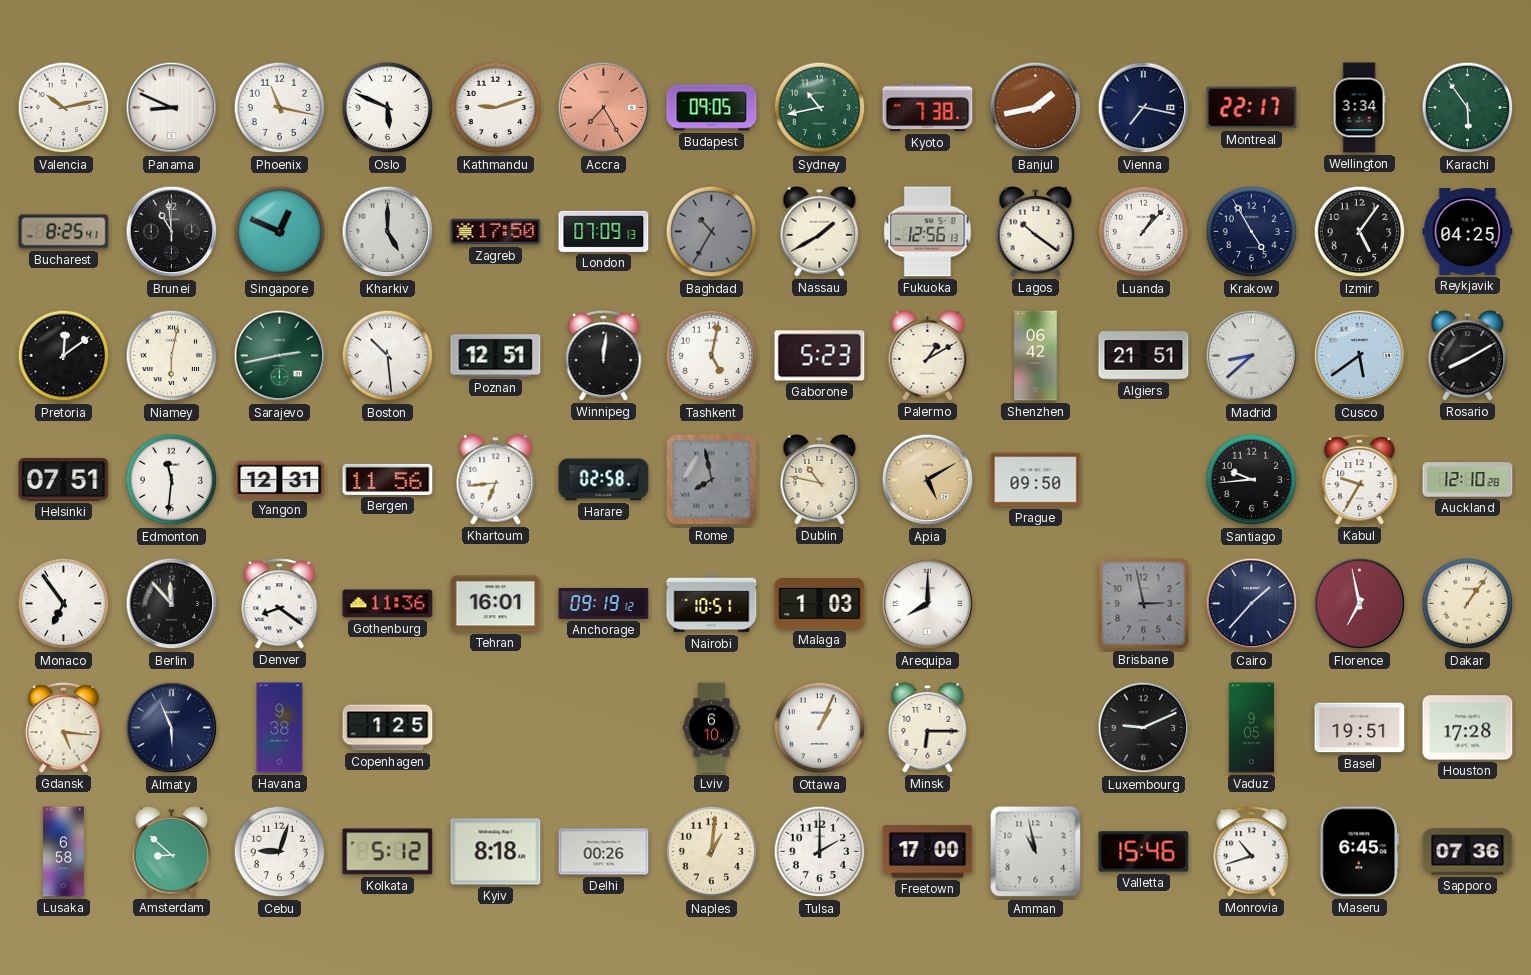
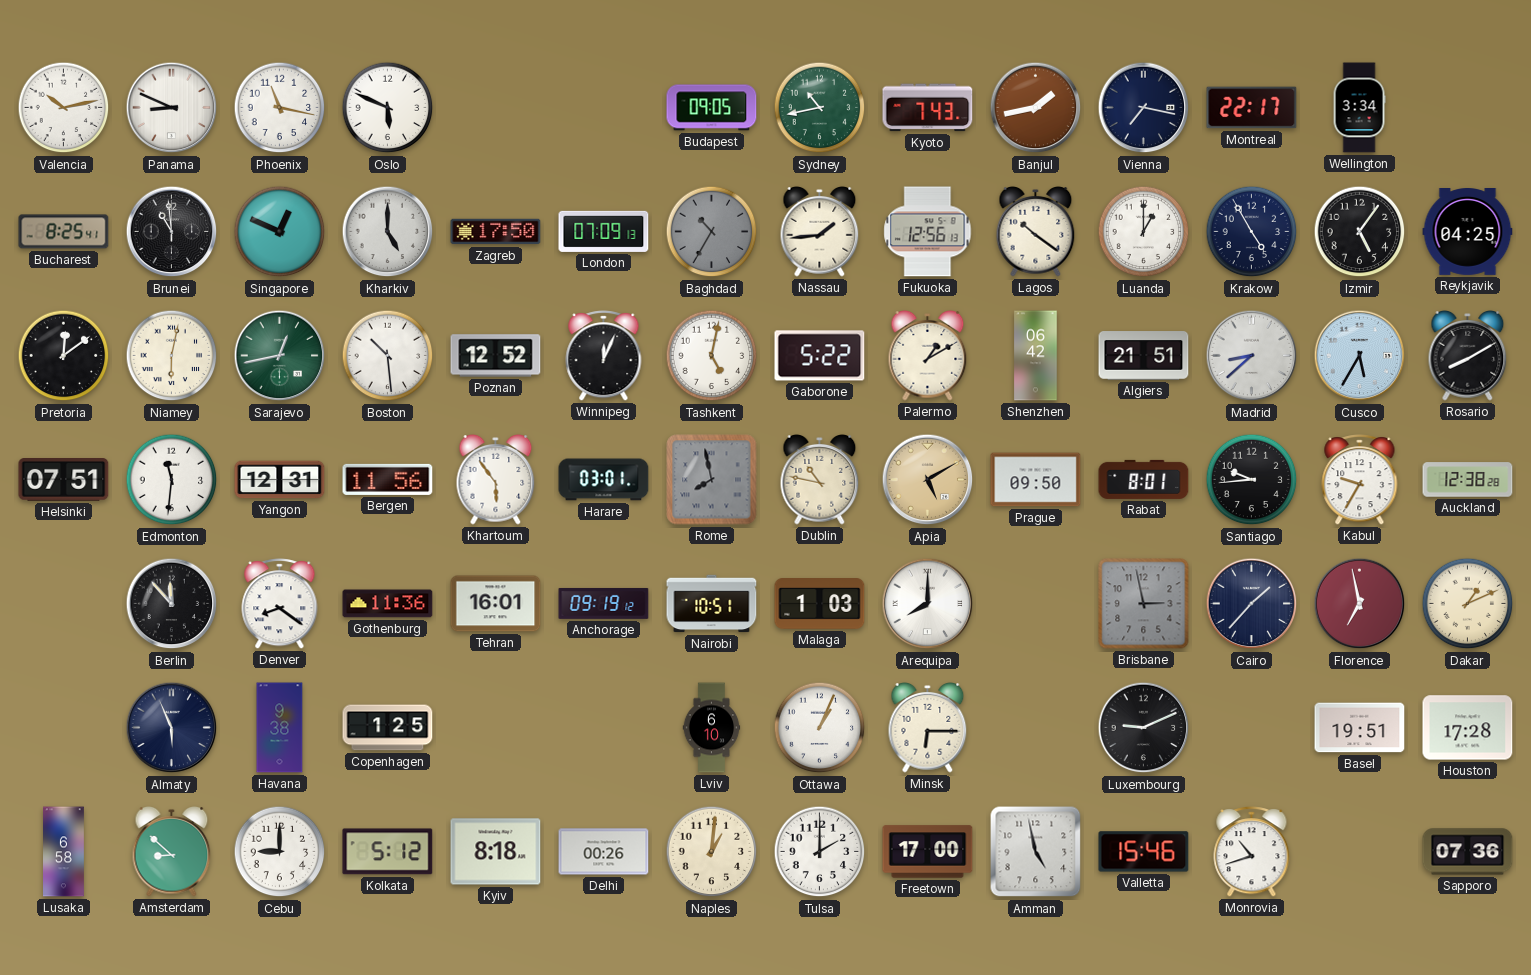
Kathmandu: 9:12 -> none
Accra: 7:25 -> none
Kyoto: 7:38 -> 7:43
Karachi: 5:54 -> none
Nassau: 1:40 -> 1:44
Luanda: 1:07 -> 1:00
Sarajevo: 2:43 -> 12:43
Poznan: 12:51 -> 12:52
Winnipeg: 12:01 -> 12:04
Gaborone: 5:23 -> 5:22
Cusco: 5:39 -> 5:35
Khartoum: 6:44 -> 5:54
Harare: 02:58 -> 03:01
Rabat: none -> 8:01
Auckland: 12:10 -> 12:38
Monaco: 6:54 -> none
Dakar: 1:06 -> 1:11
Gdansk: 5:16 -> none
Vaduz: 9:05 -> none
Cebu: 9:03 -> 9:00
Amman: 10:58 -> 4:58
Maseru: 6:45 -> none
